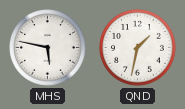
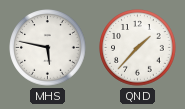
QND: 1:32 -> 1:37
